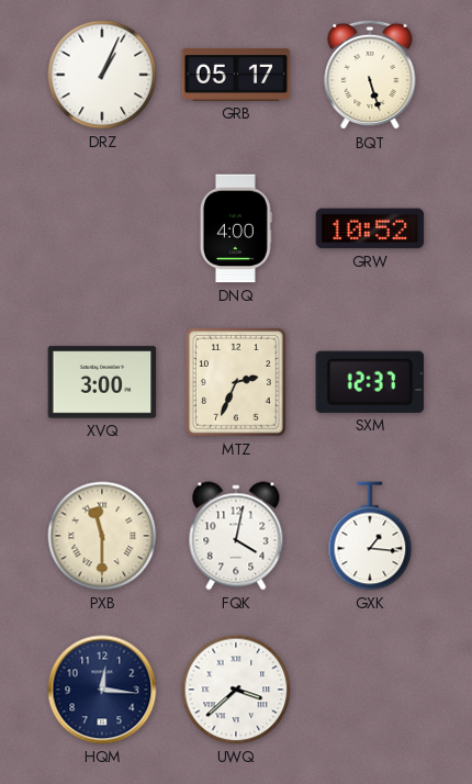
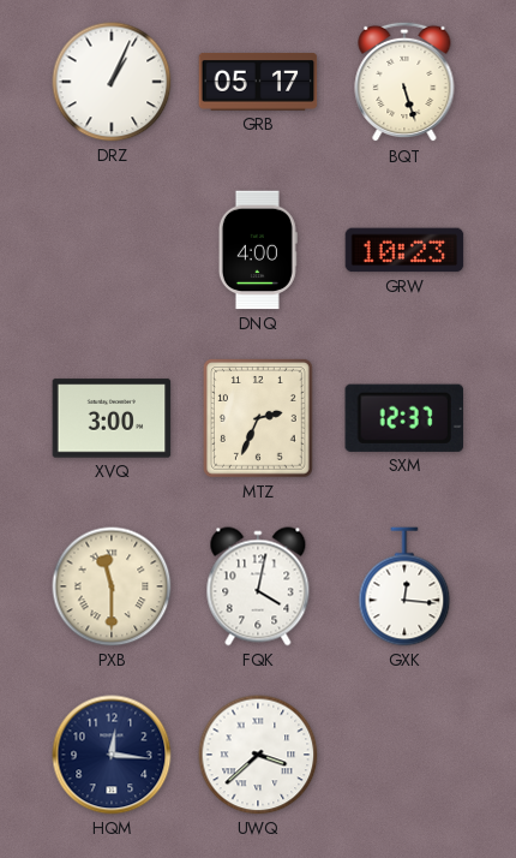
GRW: 10:52 -> 10:23
GXK: 1:16 -> 12:16
